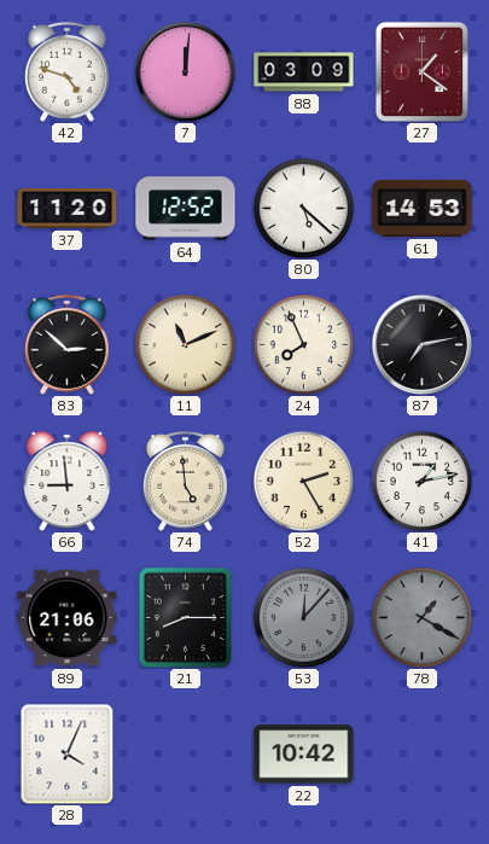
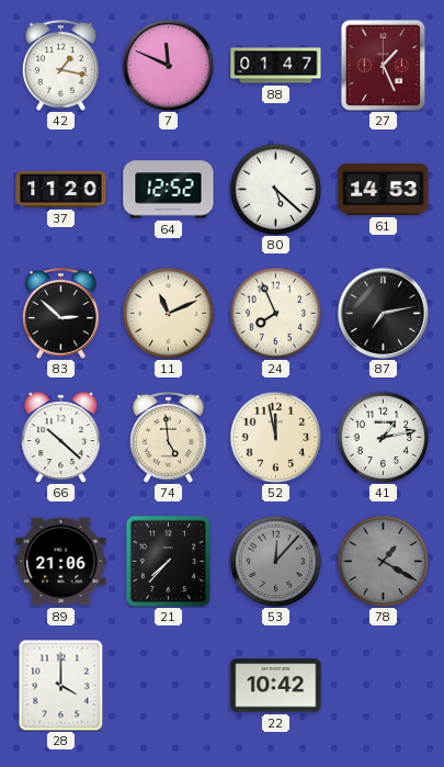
42: 4:48 -> 1:17
7: 12:01 -> 11:49
88: 03:09 -> 01:47
27: 1:21 -> 1:26
66: 8:59 -> 10:22
52: 2:25 -> 11:58
21: 8:15 -> 7:37
28: 4:04 -> 4:00
